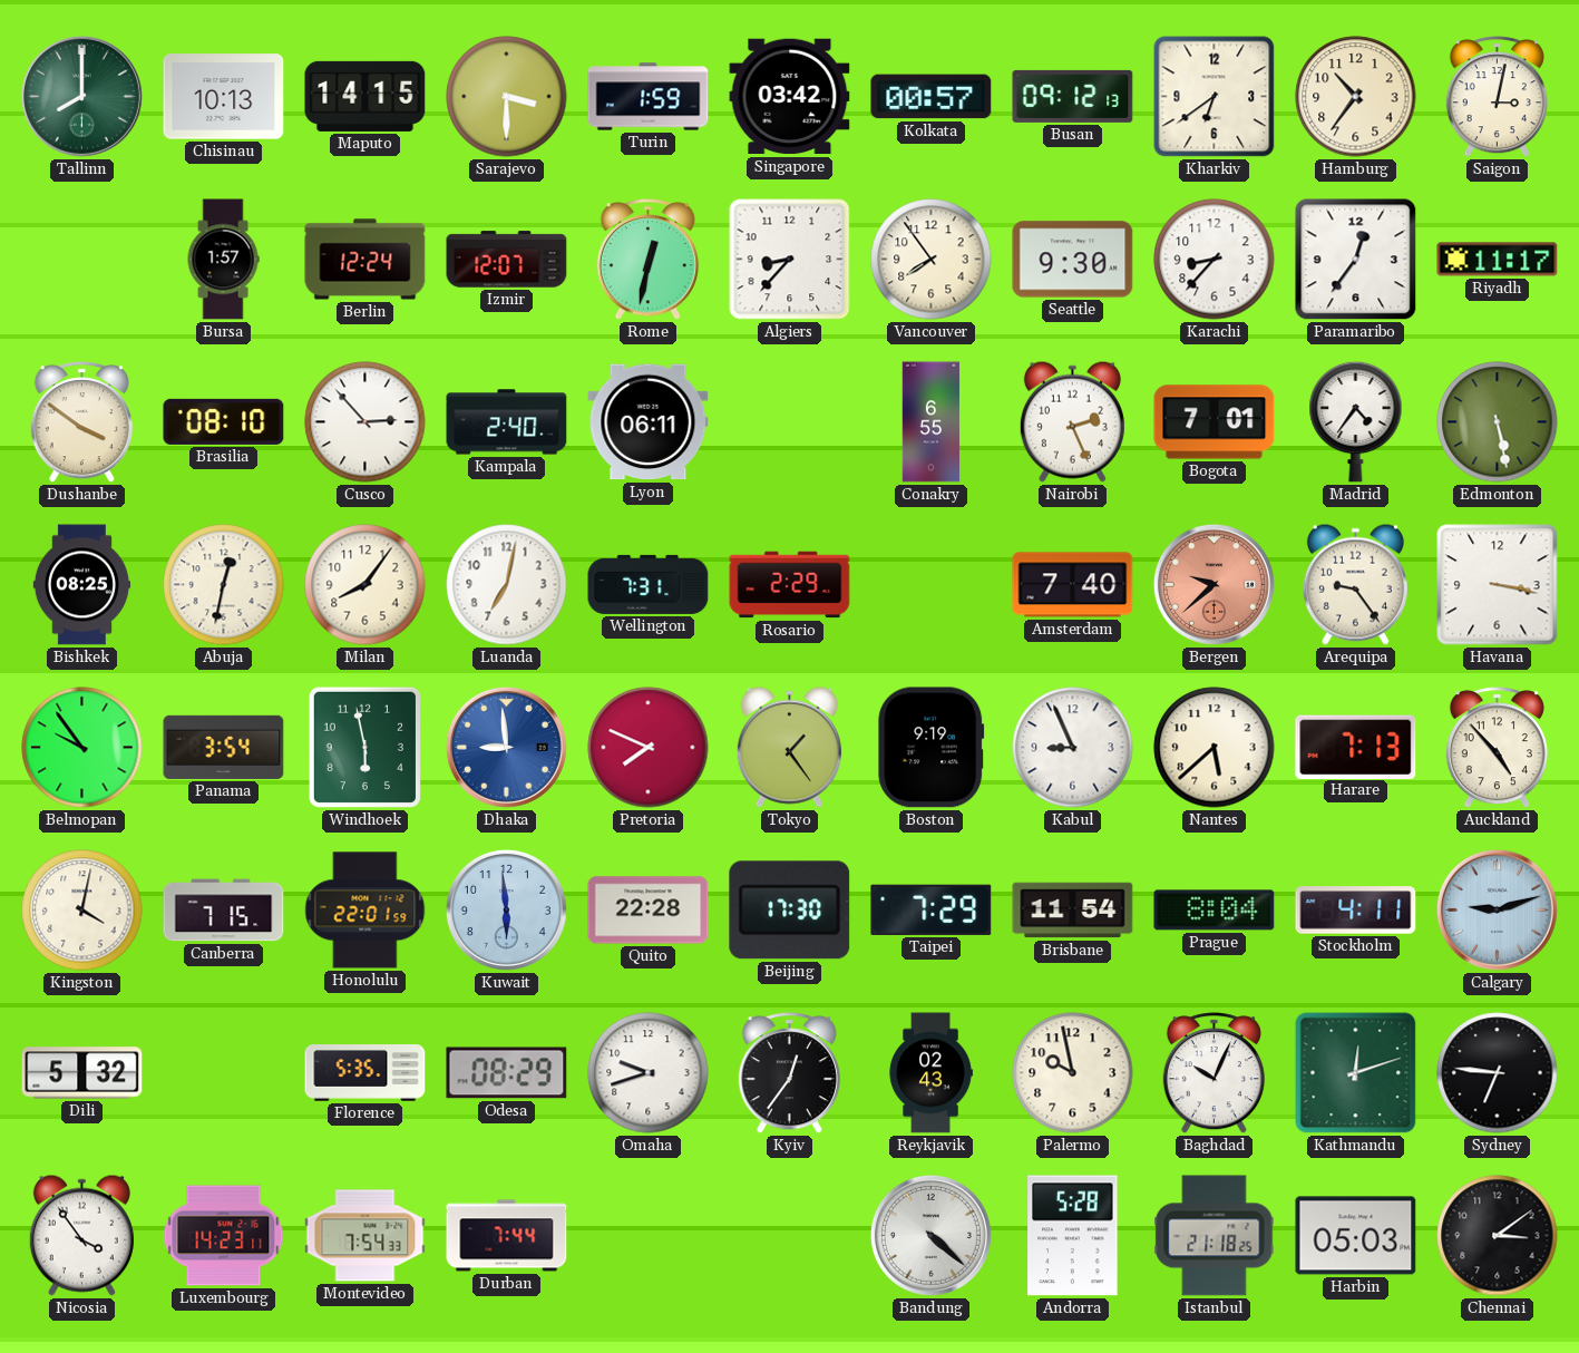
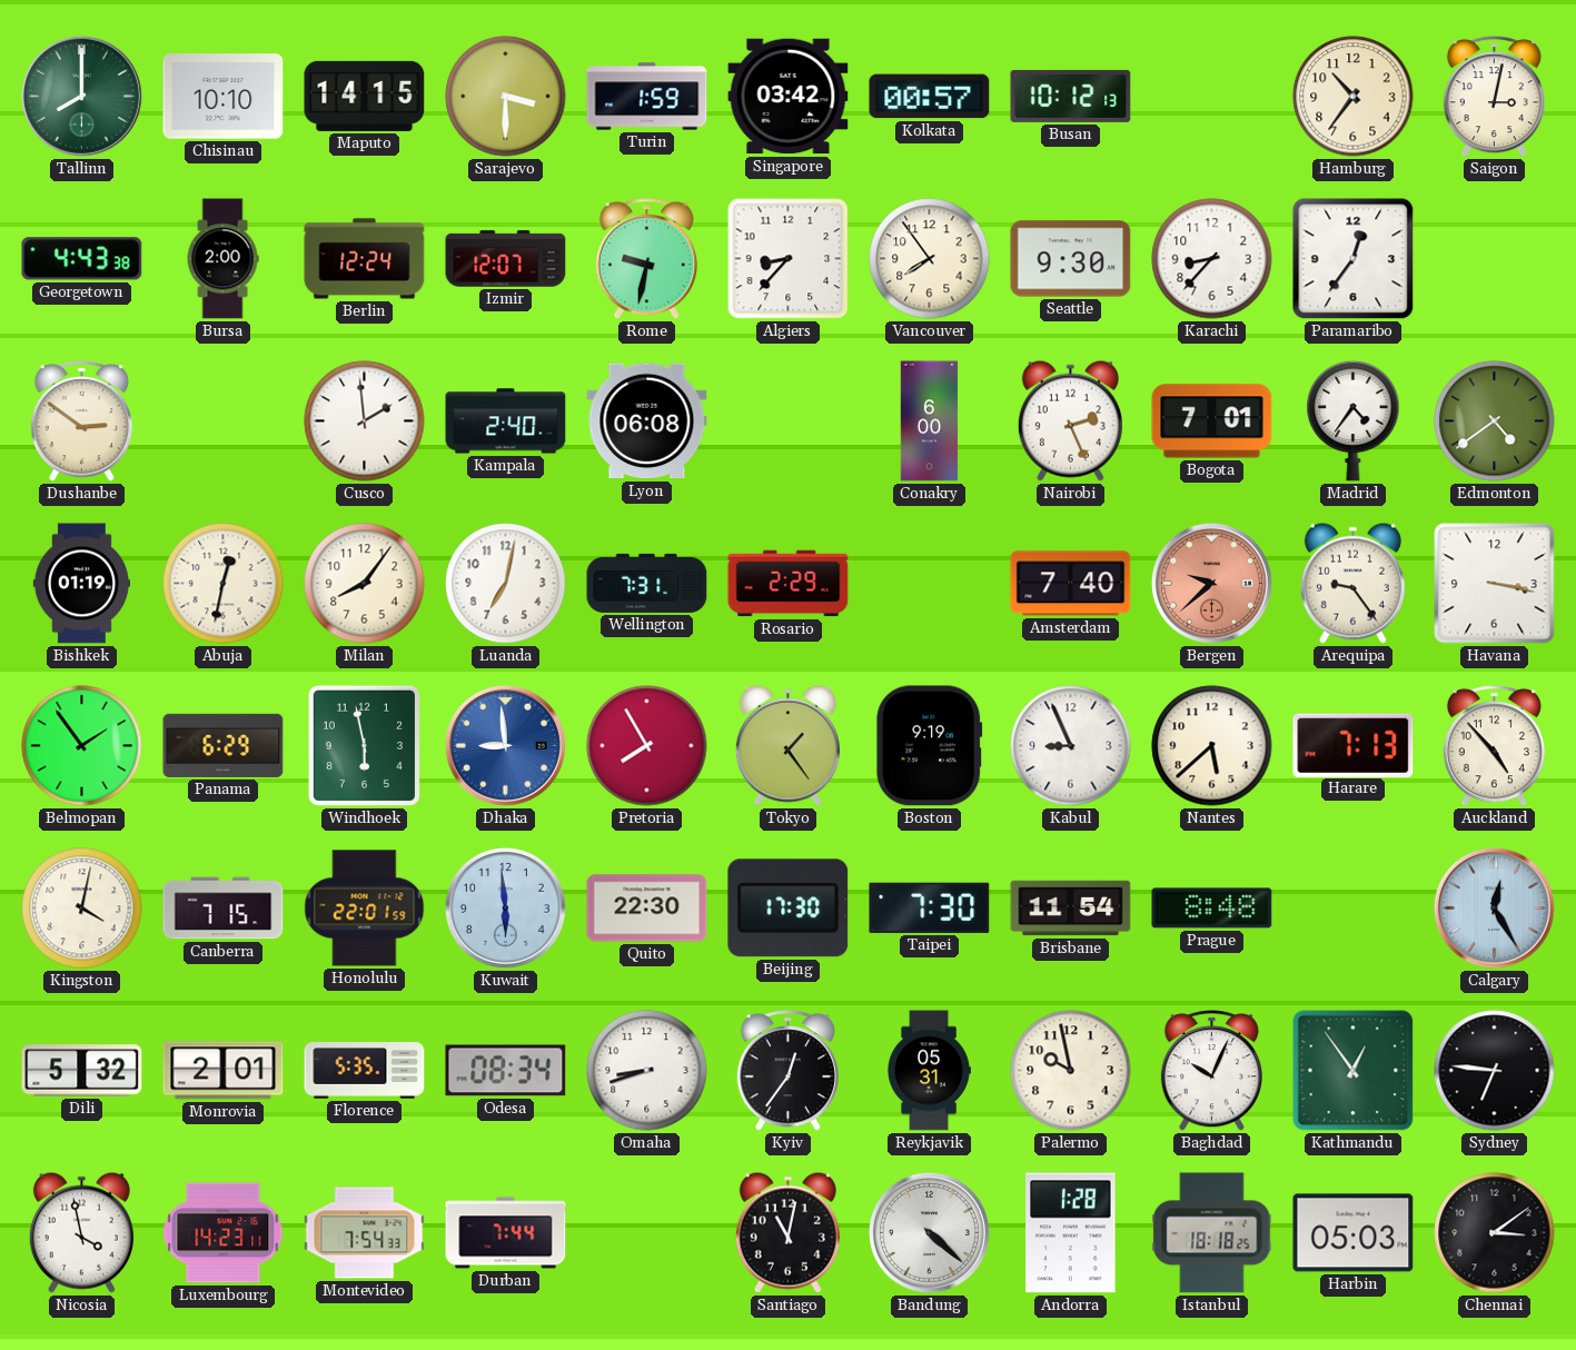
Chisinau: 10:13 -> 10:10
Busan: 09:12 -> 10:12
Kharkiv: 6:39 -> none
Georgetown: none -> 4:43
Bursa: 1:57 -> 2:00
Rome: 12:32 -> 9:32
Riyadh: 11:17 -> none
Dushanbe: 3:51 -> 2:51
Brasilia: 08:10 -> none
Cusco: 2:53 -> 1:59
Lyon: 06:11 -> 06:08
Conakry: 6:55 -> 6:00
Edmonton: 5:28 -> 4:39
Bishkek: 08:25 -> 01:19
Belmopan: 9:54 -> 1:54
Panama: 3:54 -> 6:29
Pretoria: 7:49 -> 7:55
Quito: 22:28 -> 22:30
Taipei: 7:29 -> 7:30
Prague: 8:04 -> 8:48
Stockholm: 4:11 -> none
Calgary: 9:12 -> 12:25
Monrovia: none -> 2:01
Odesa: 08:29 -> 08:34
Omaha: 9:42 -> 8:42
Reykjavik: 02:43 -> 05:31
Kathmandu: 12:12 -> 12:54
Nicosia: 3:54 -> 3:58
Santiago: none -> 11:02
Andorra: 5:28 -> 1:28
Istanbul: 21:18 -> 18:18
